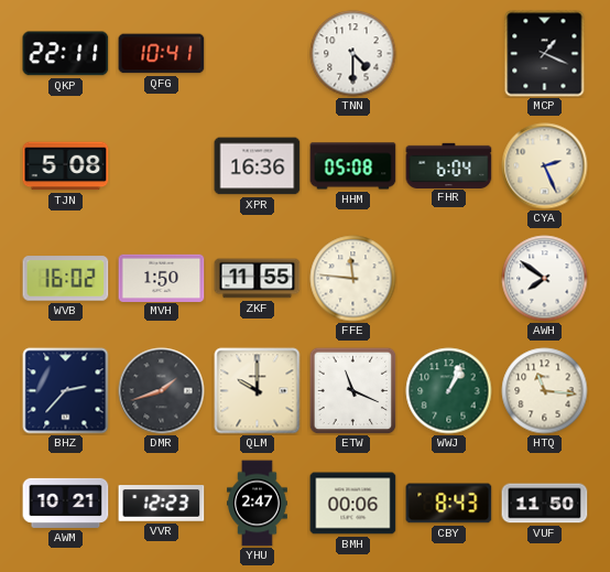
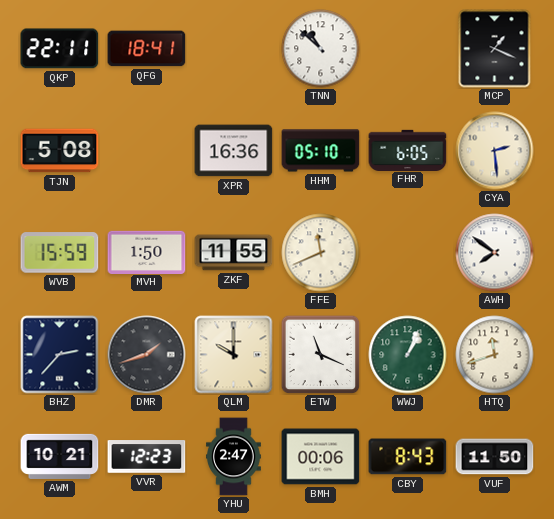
QFG: 10:41 -> 18:41
TNN: 4:30 -> 10:52
HHM: 05:08 -> 05:10
FHR: 6:04 -> 6:05
CYA: 2:26 -> 2:29
WVB: 16:02 -> 15:59
FFE: 11:46 -> 11:41
HTQ: 11:16 -> 11:42
